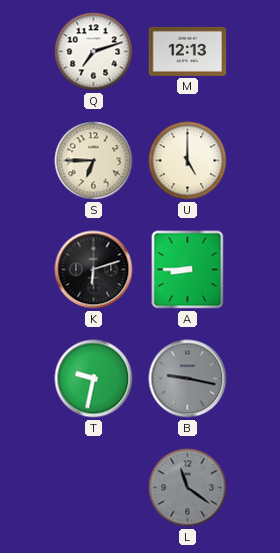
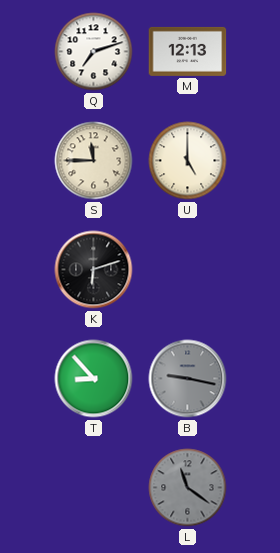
S: 6:45 -> 11:45
A: 8:45 -> none
T: 9:32 -> 8:53
